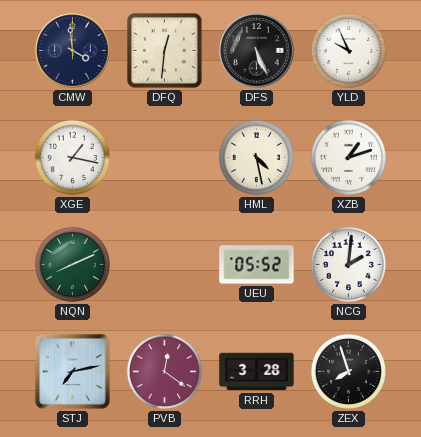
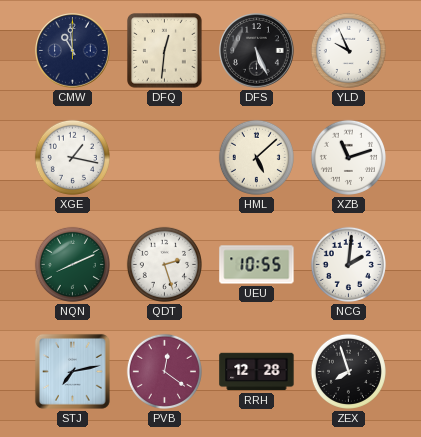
CMW: 3:59 -> 10:59
HML: 4:28 -> 5:08
XZB: 1:12 -> 11:12
QDT: none -> 2:27
UEU: 05:52 -> 10:55
RRH: 3:28 -> 12:28
